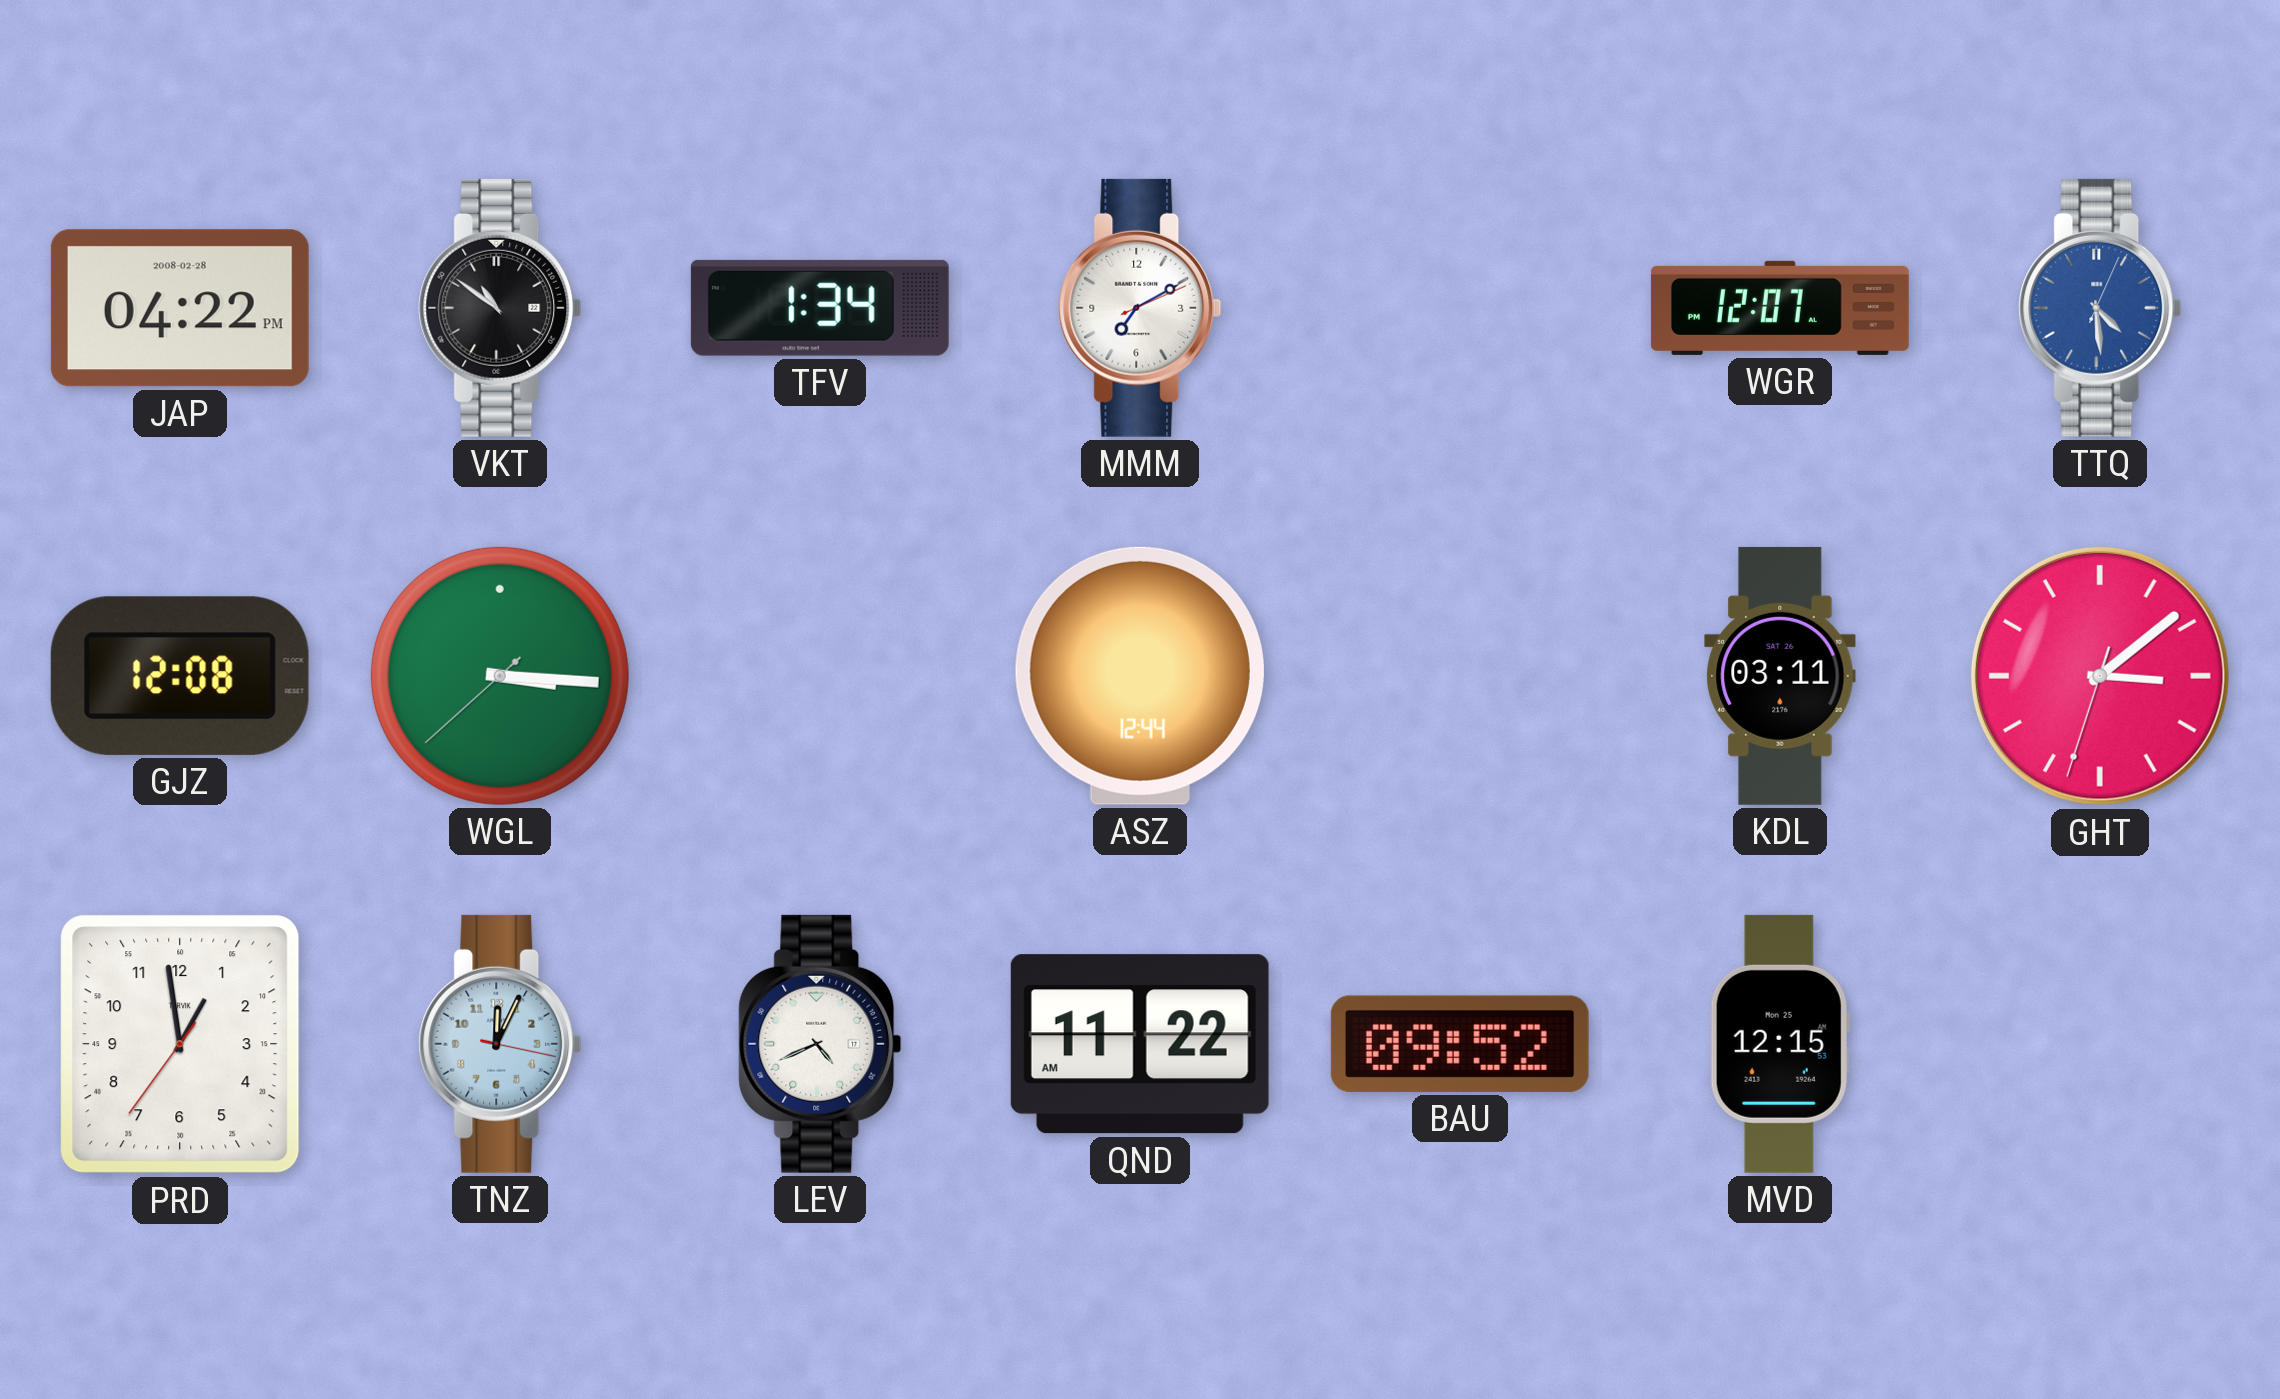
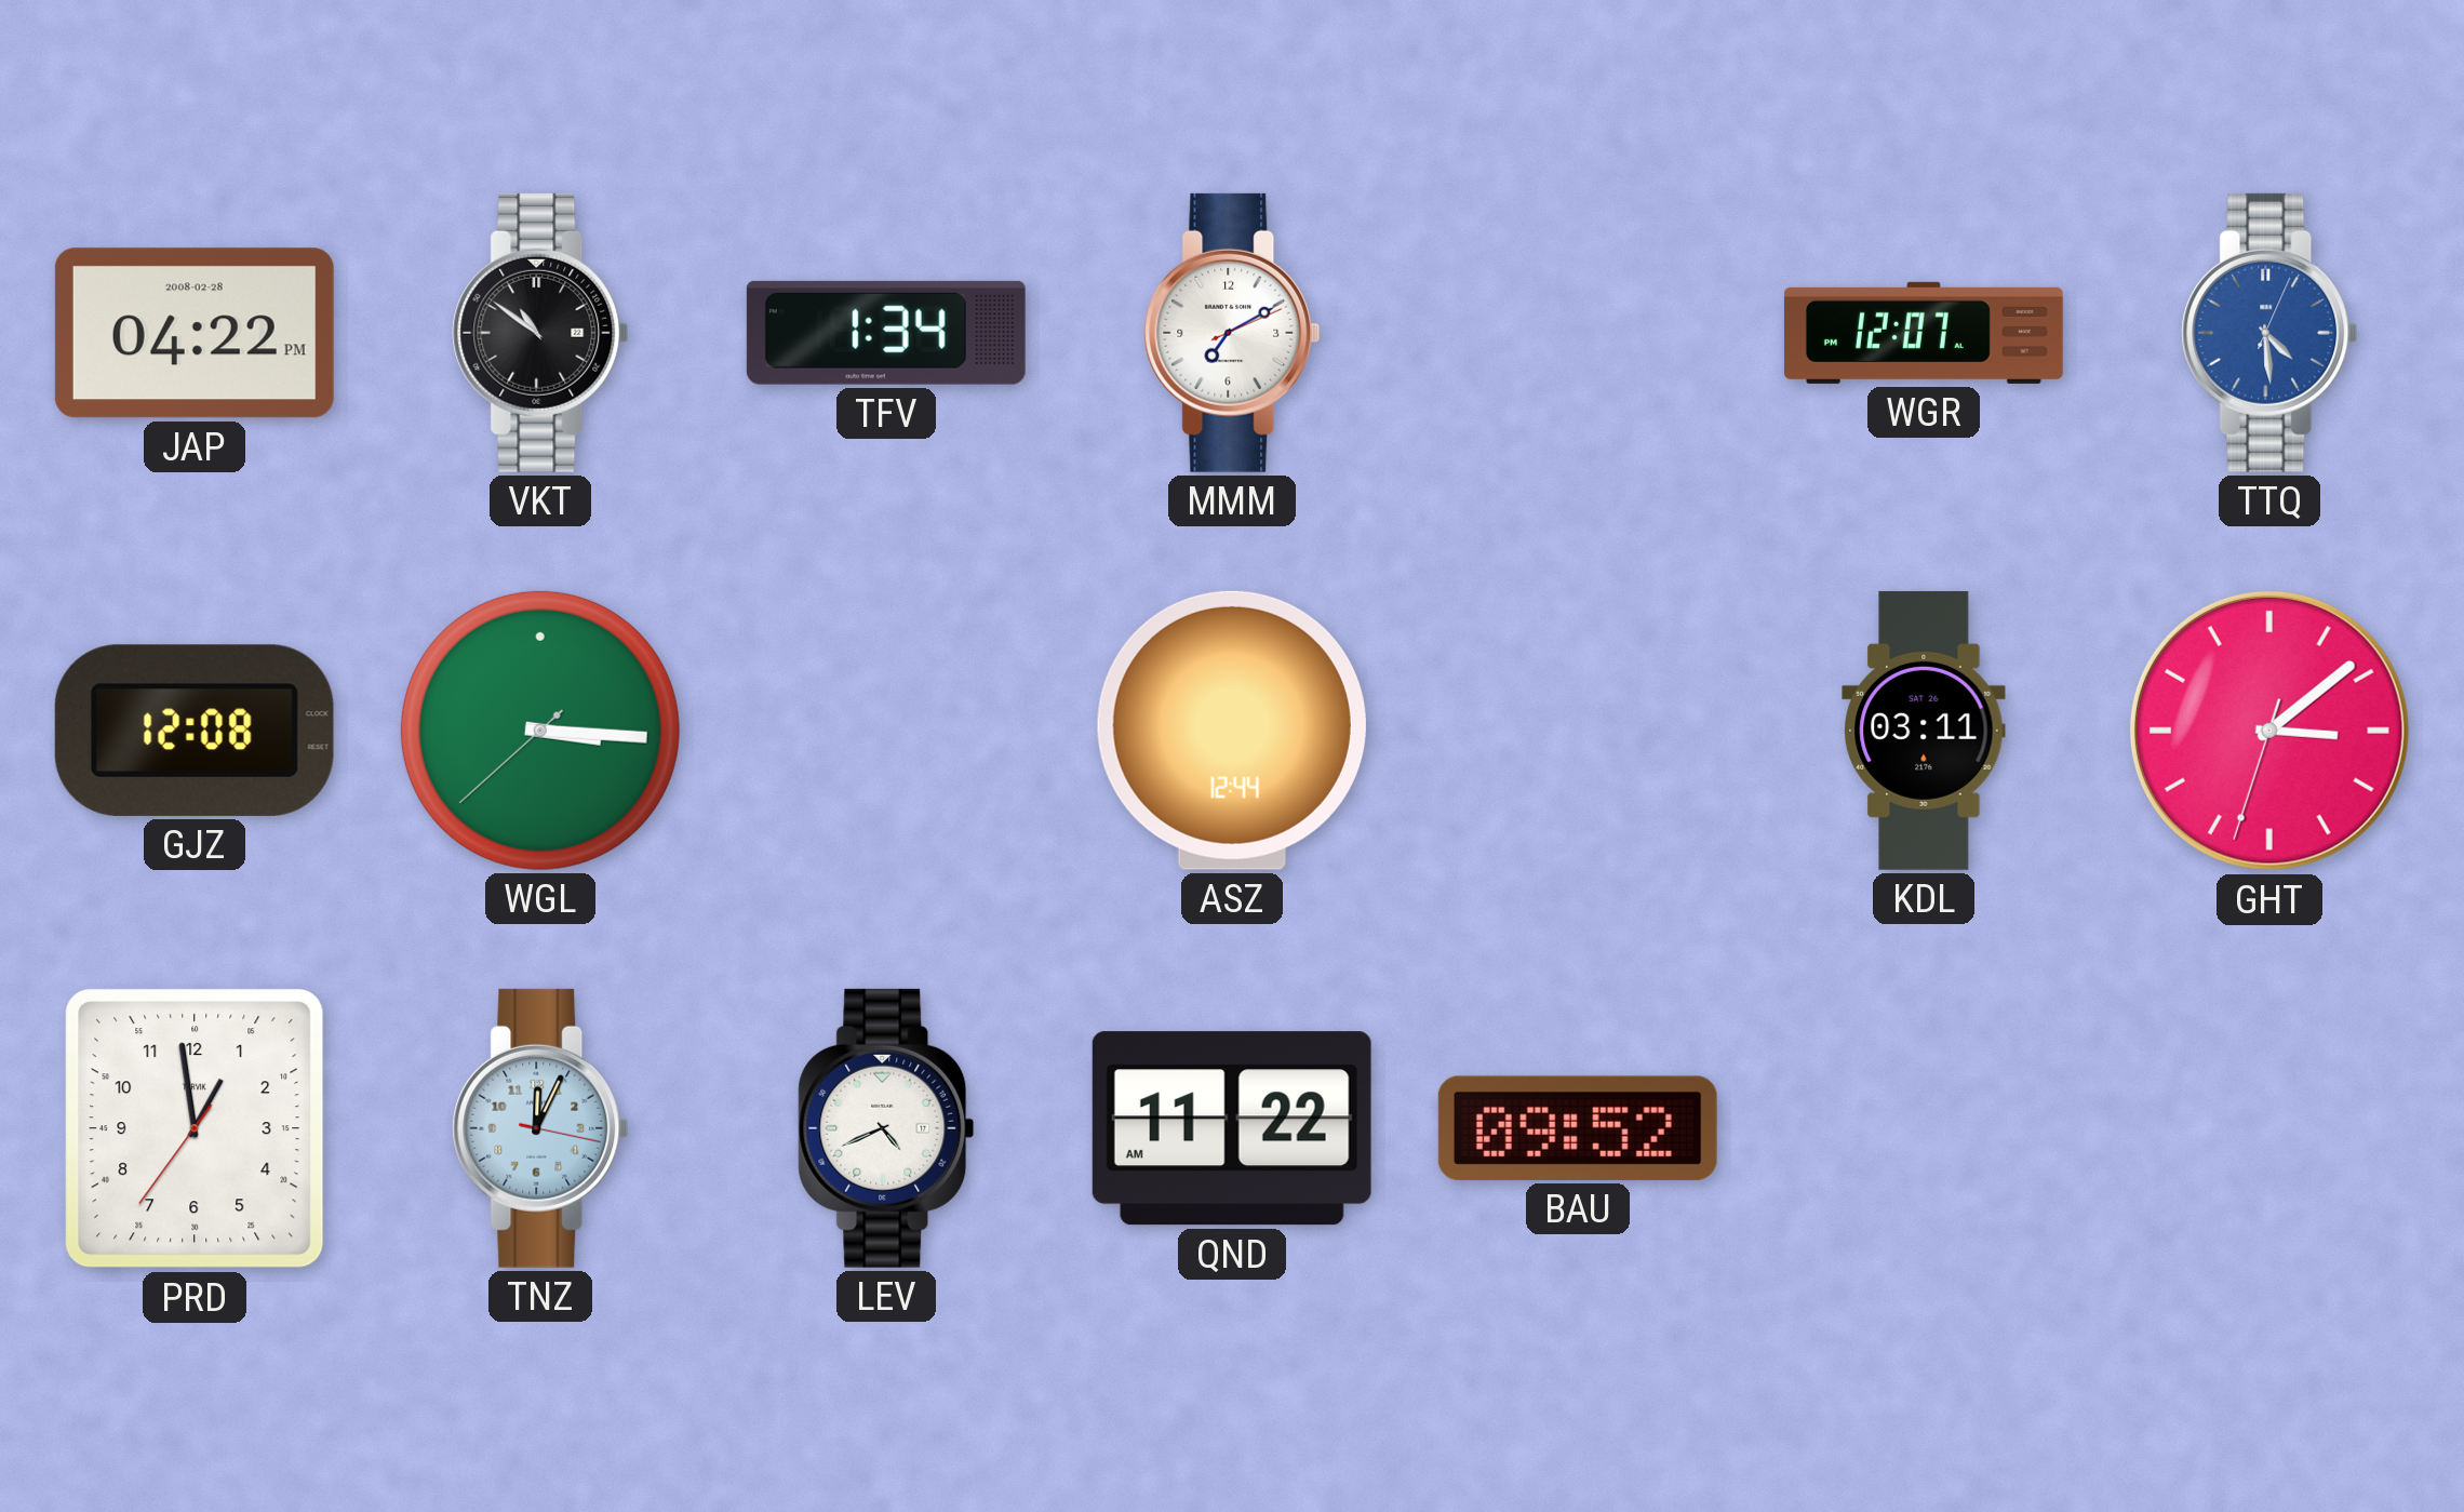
MVD: 12:15 -> none
